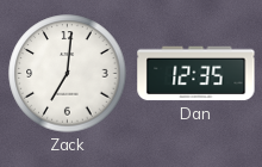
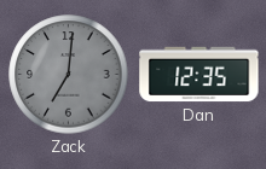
Zack dial: white -> grey
